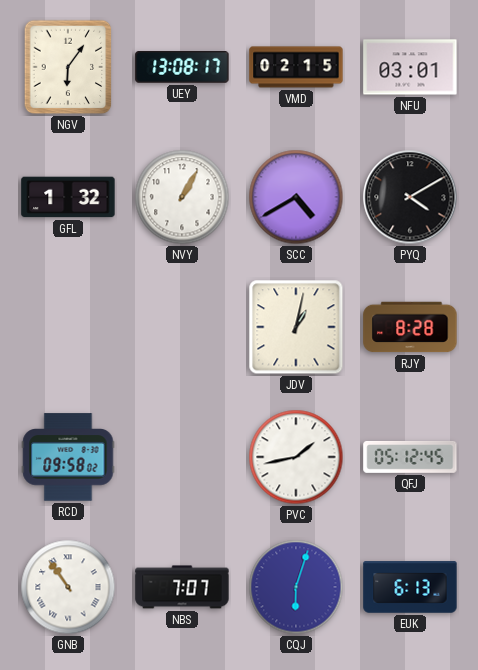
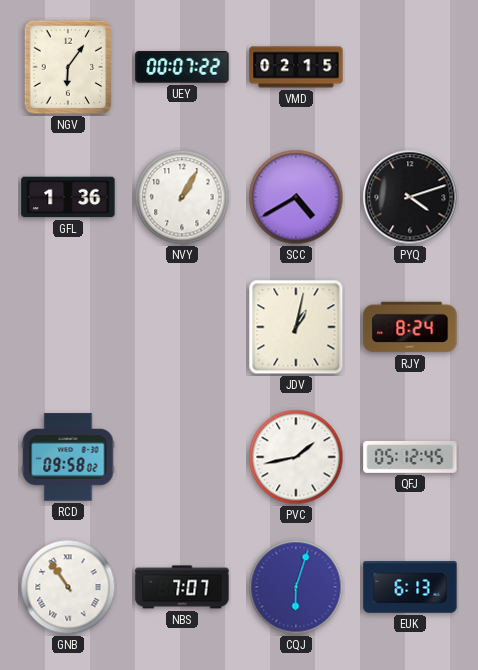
UEY: 13:08 -> 00:07
NFU: 03:01 -> none
GFL: 1:32 -> 1:36
PYQ: 4:10 -> 4:12
RJY: 8:28 -> 8:24
